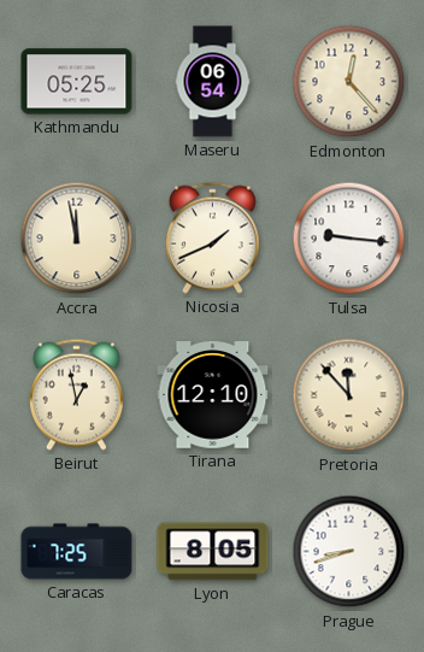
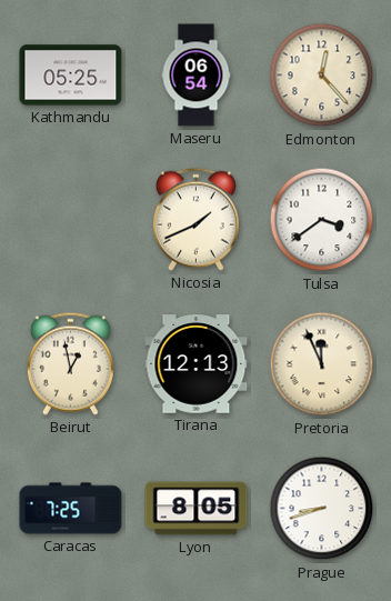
Accra: 11:58 -> none
Tulsa: 9:16 -> 3:39
Tirana: 12:10 -> 12:13
Pretoria: 11:53 -> 11:56
